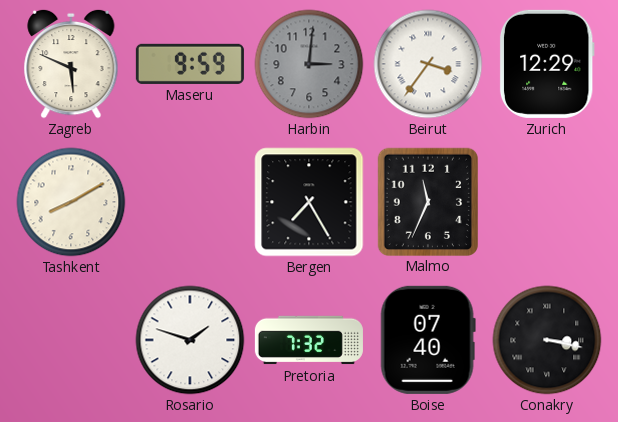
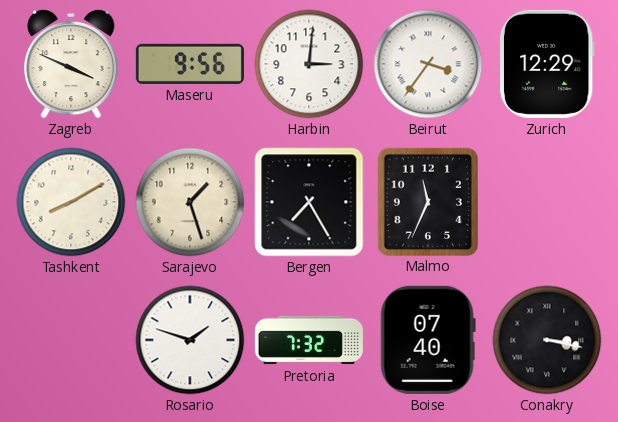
Zagreb: 5:49 -> 3:49
Maseru: 9:59 -> 9:56
Harbin dial: grey -> white
Sarajevo: none -> 1:27
